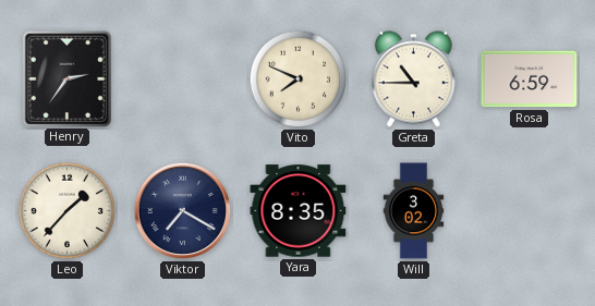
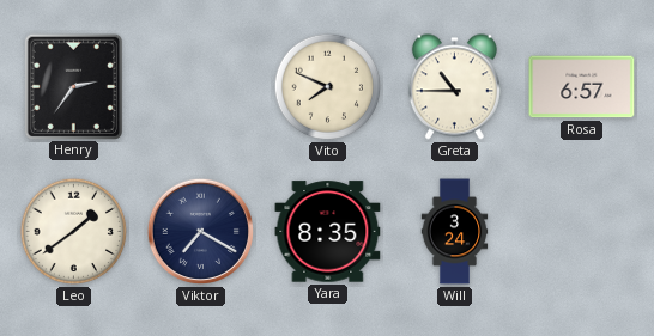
Rosa: 6:59 -> 6:57
Leo: 1:37 -> 1:39
Will: 3:02 -> 3:24
